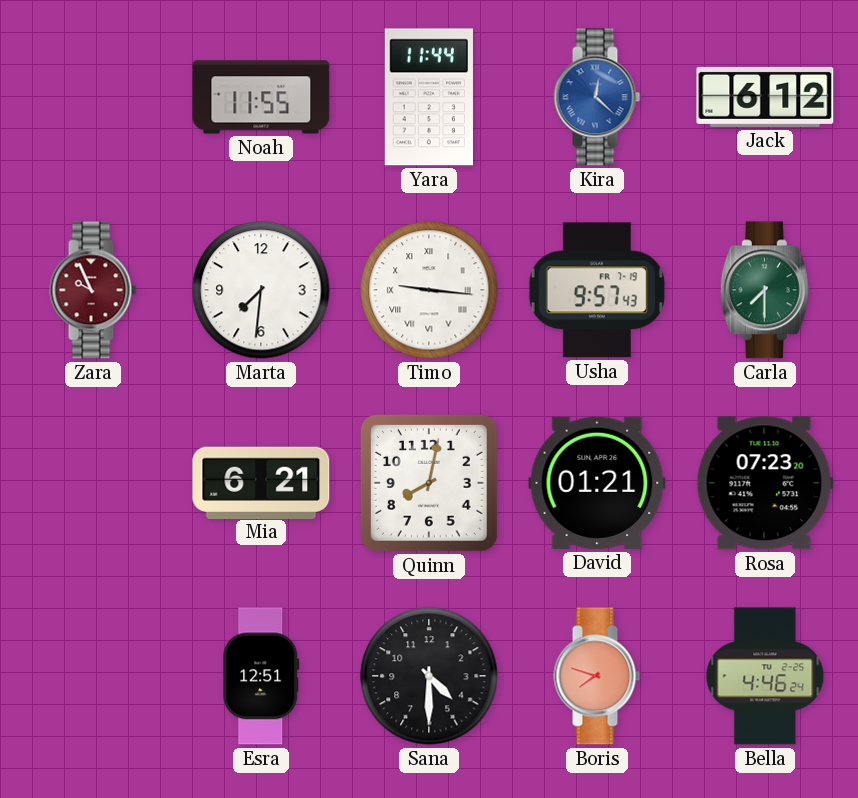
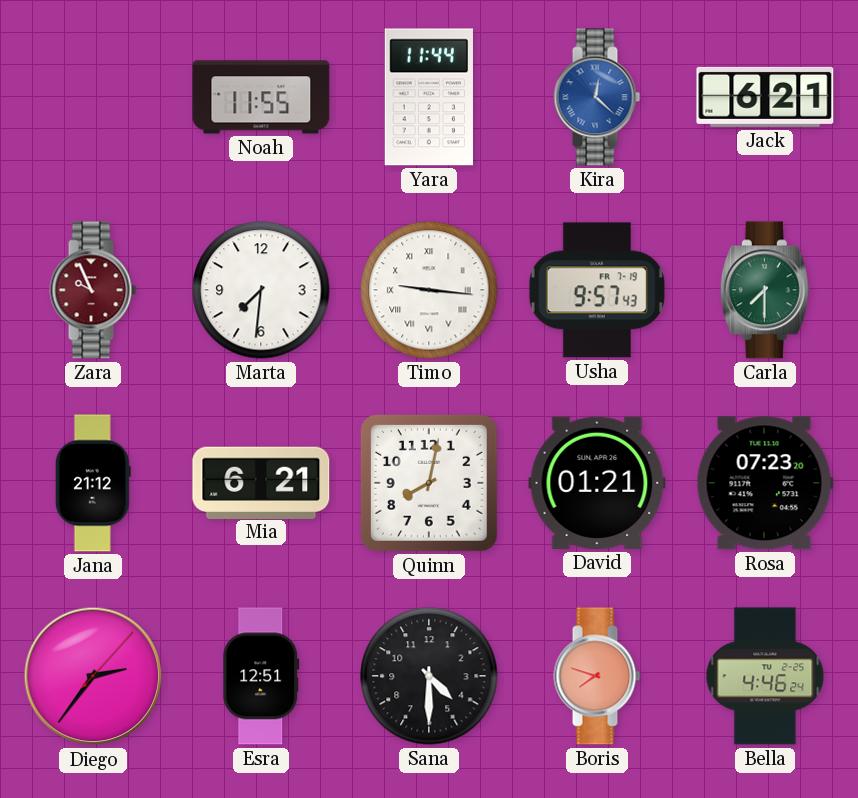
Jack: 6:12 -> 6:21
Jana: none -> 21:12
Diego: none -> 2:36
